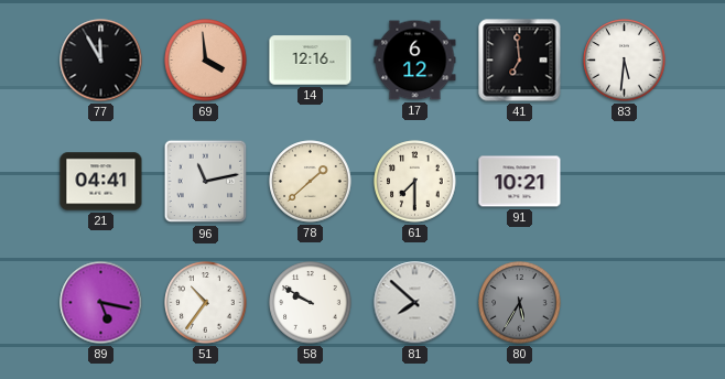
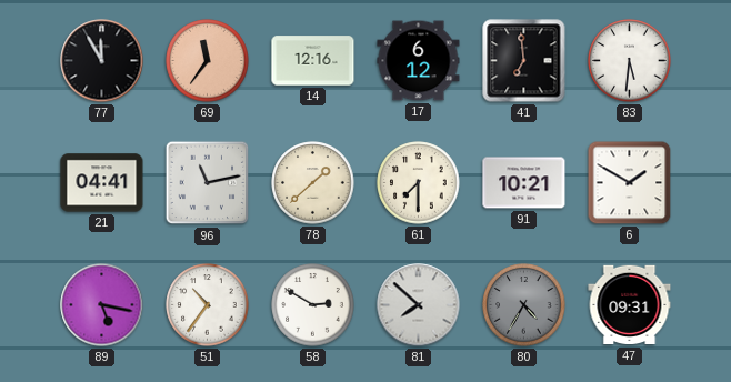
69: 3:59 -> 11:36
6: none -> 1:50
58: 9:50 -> 2:50
80: 5:35 -> 4:35
47: none -> 09:31
